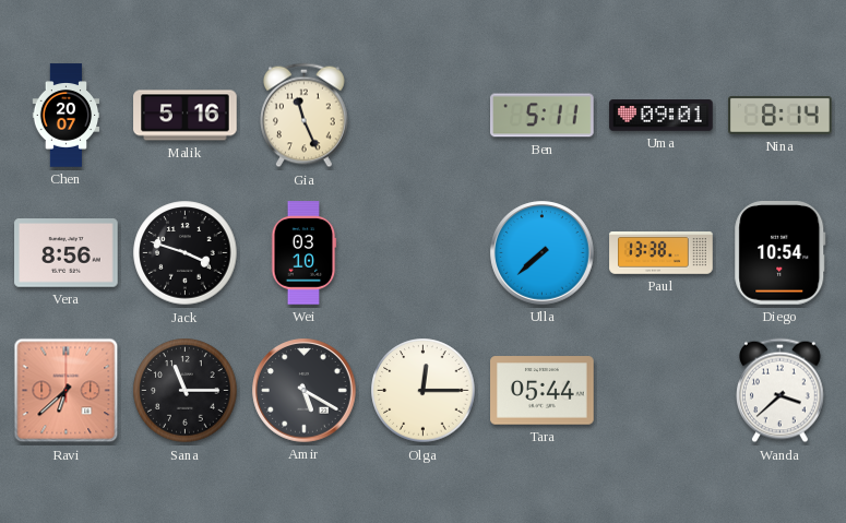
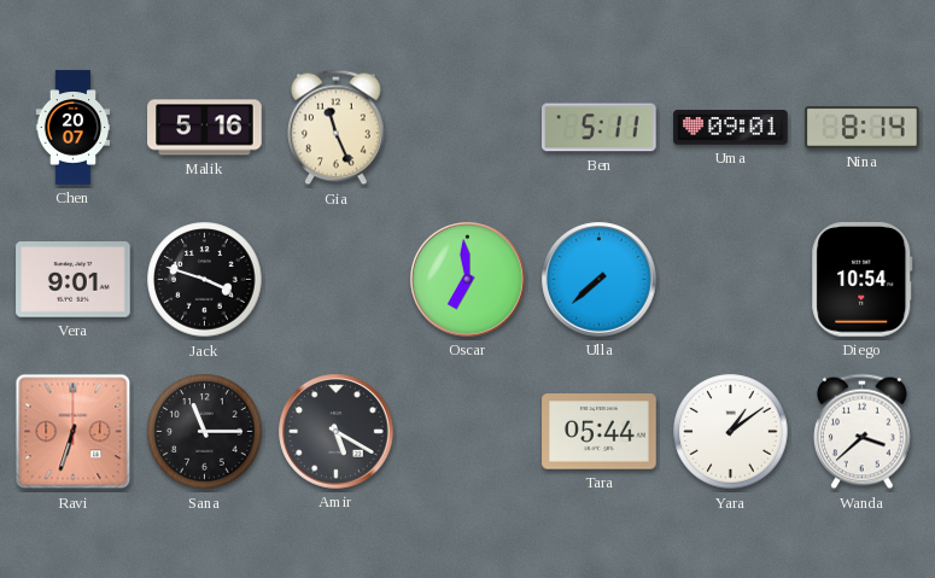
Vera: 8:56 -> 9:01
Wei: 03:10 -> none
Oscar: none -> 6:59
Paul: 13:38 -> none
Ravi: 6:38 -> 6:33
Olga: 12:15 -> none
Yara: none -> 1:09
